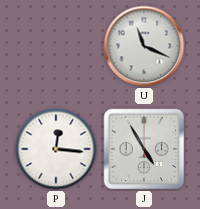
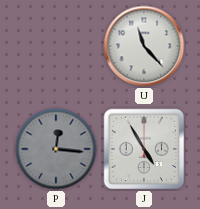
U: 11:19 -> 11:23
P dial: white -> grey
